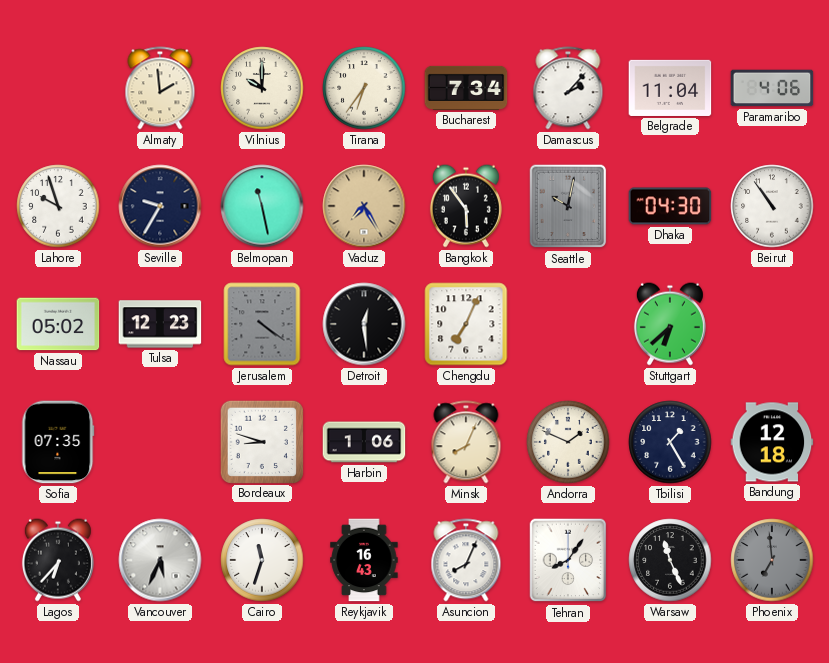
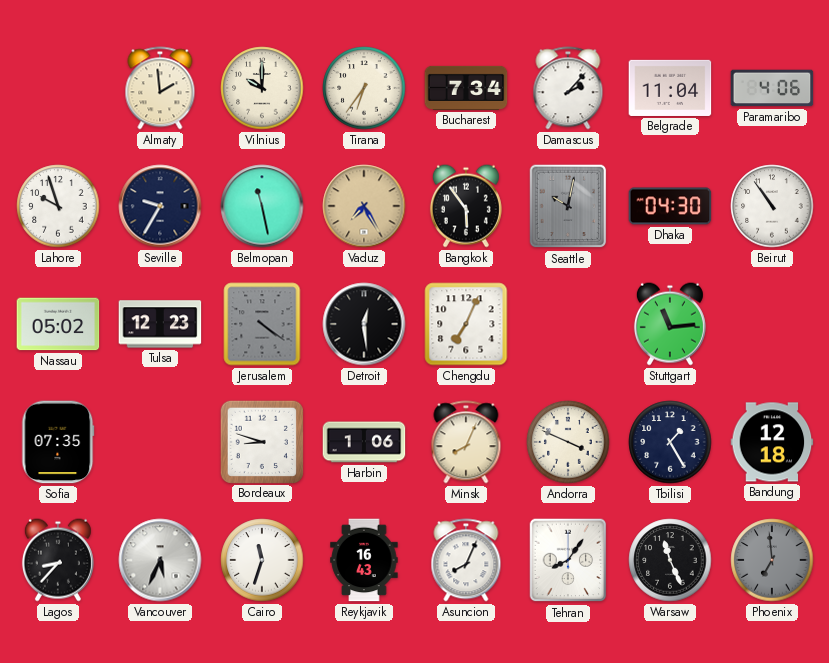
Stuttgart: 6:38 -> 11:14
Andorra: 1:49 -> 3:49
Lagos: 6:37 -> 8:37
